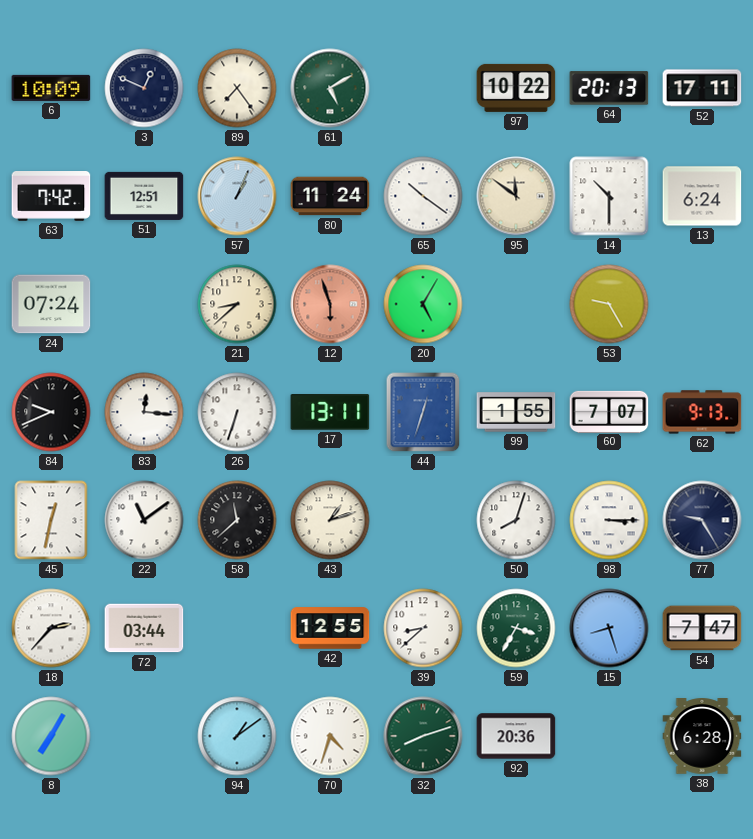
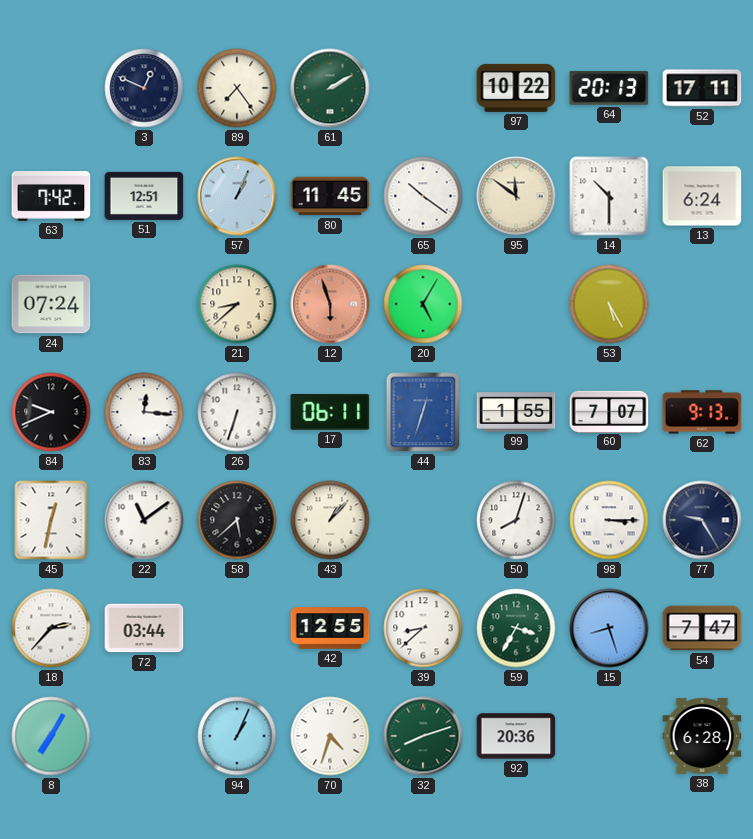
6: 10:09 -> none
61: 5:10 -> 2:10
80: 11:24 -> 11:45
53: 9:25 -> 5:25
17: 13:11 -> 06:11
58: 11:38 -> 5:38
43: 1:12 -> 1:07
94: 1:09 -> 1:04
